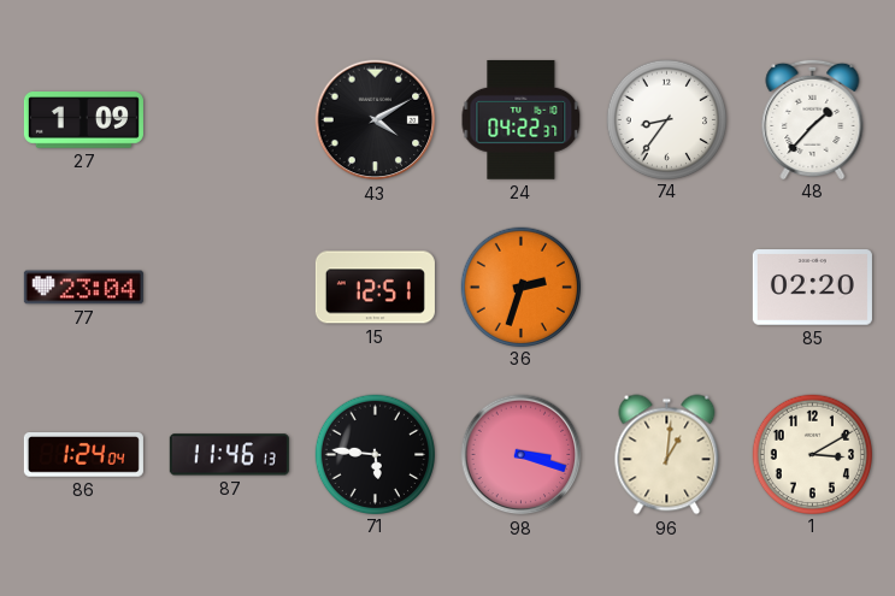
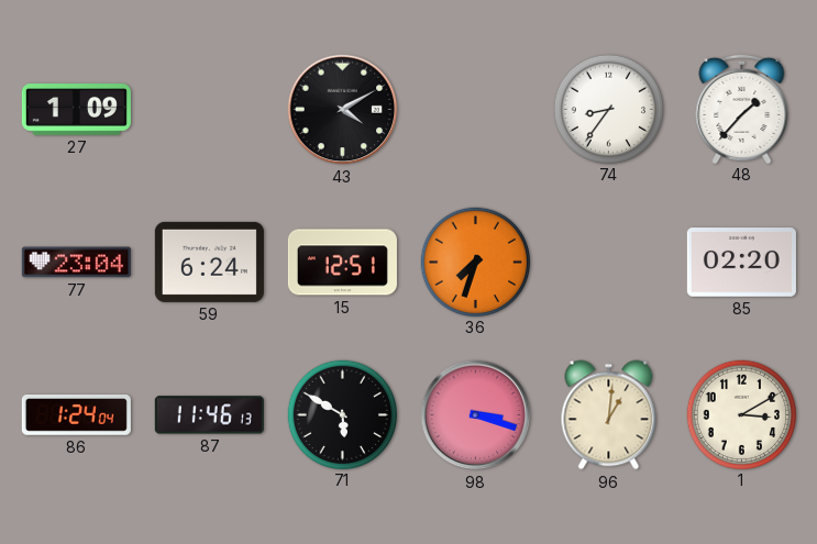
24: 04:22 -> none
59: none -> 6:24
36: 2:33 -> 7:33
71: 5:46 -> 5:50
